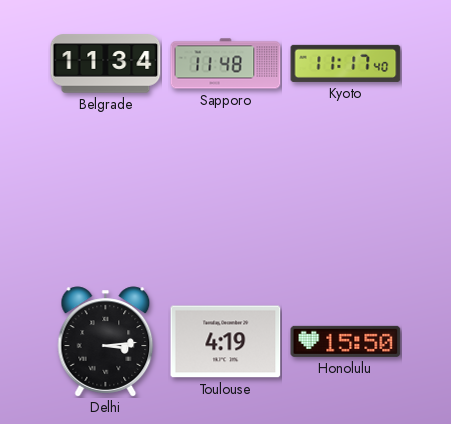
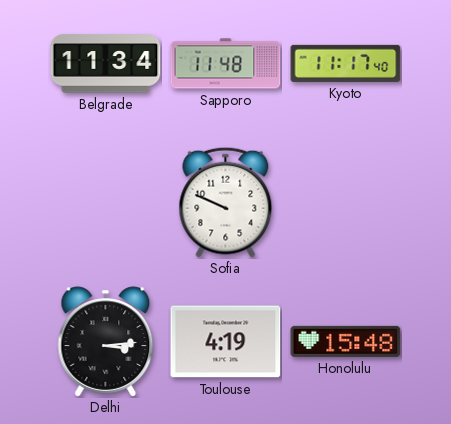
Sofia: none -> 9:49
Honolulu: 15:50 -> 15:48
